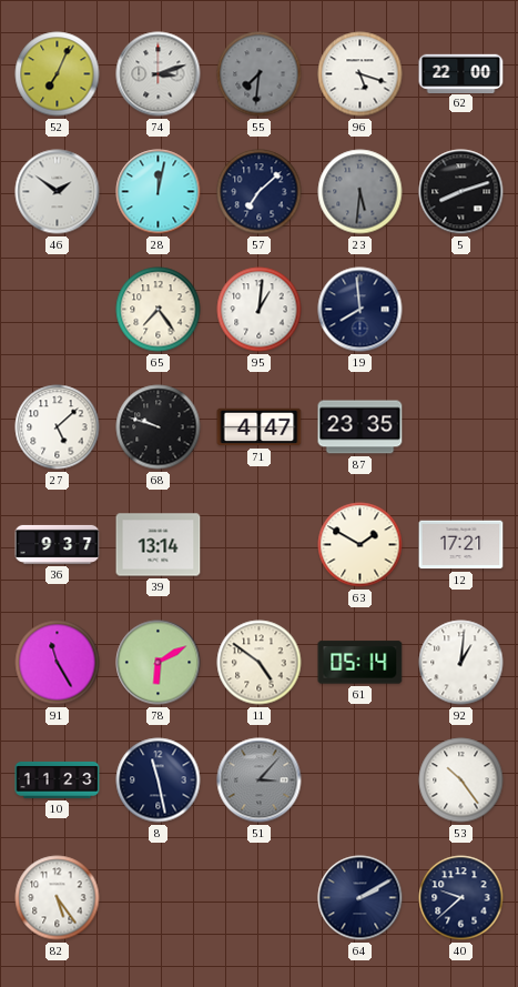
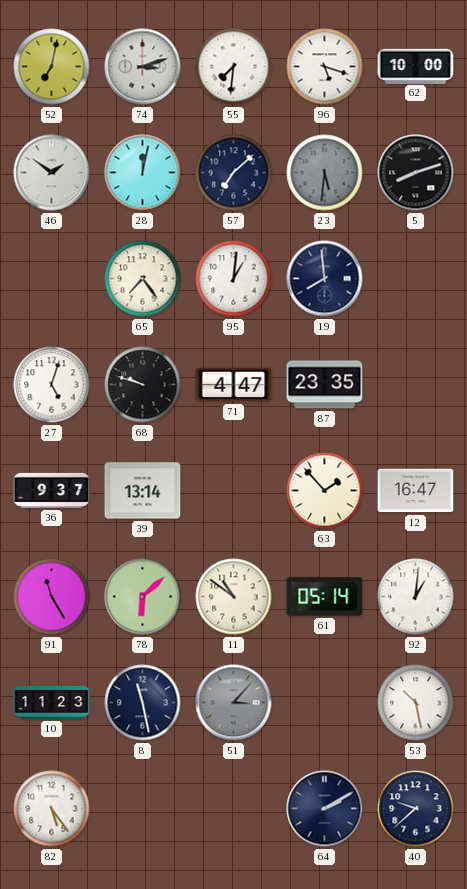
52: 7:04 -> 7:02
55 dial: grey -> white
62: 22:00 -> 10:00
27: 5:08 -> 5:03
63: 1:50 -> 1:53
12: 17:21 -> 16:47
78: 6:10 -> 6:08
11: 4:51 -> 10:51
53: 10:24 -> 10:28
